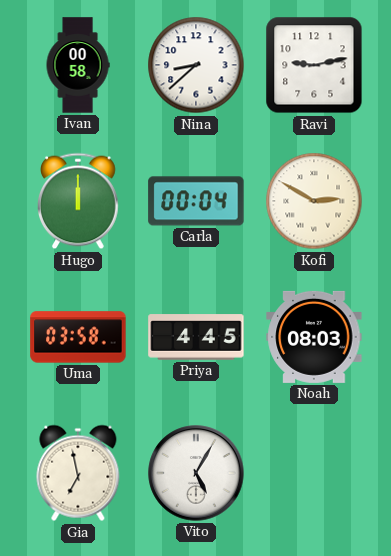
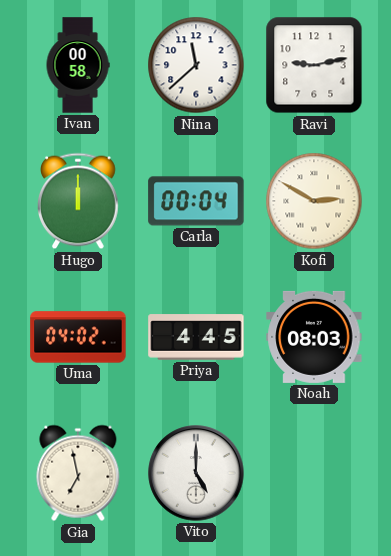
Nina: 8:38 -> 11:38
Uma: 03:58 -> 04:02
Vito: 5:05 -> 5:00
